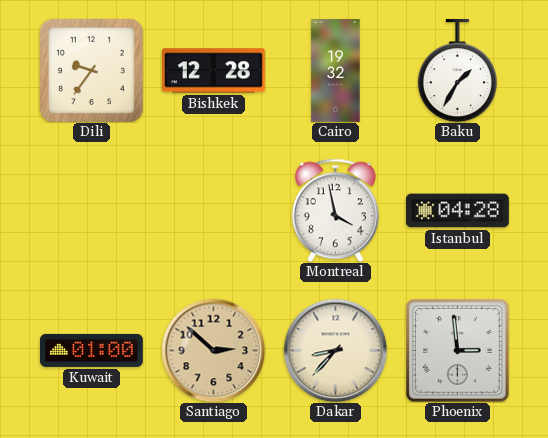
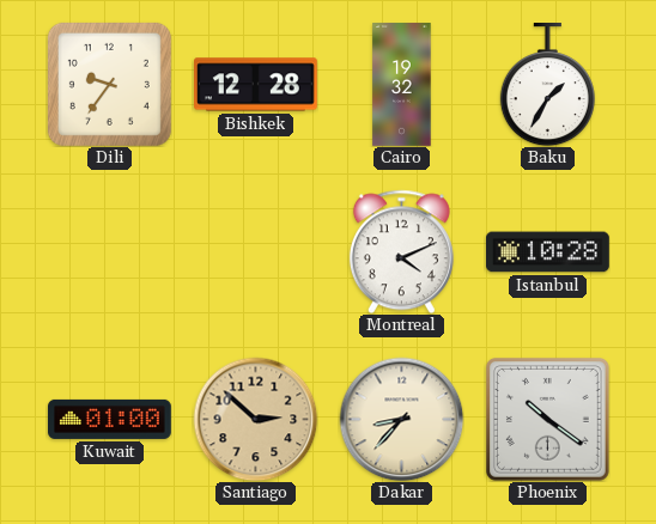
Montreal: 3:58 -> 4:11
Istanbul: 04:28 -> 10:28
Phoenix: 2:59 -> 10:21
